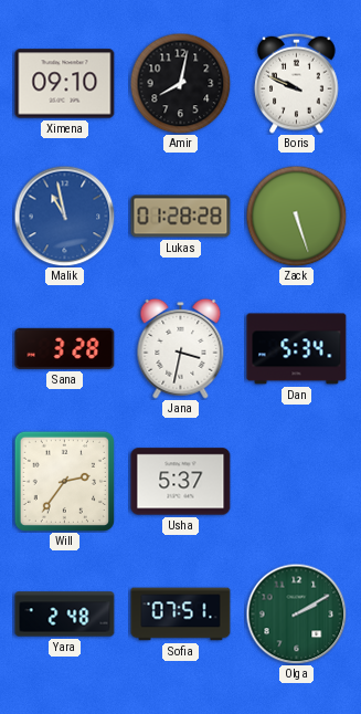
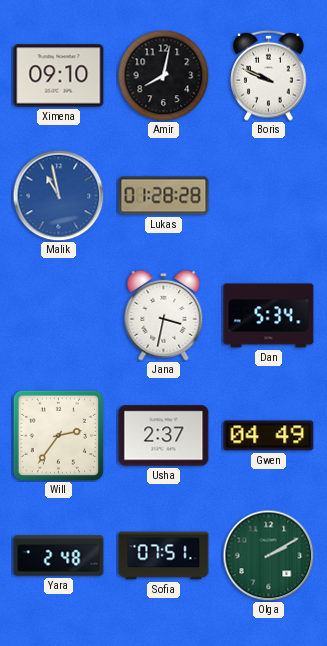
Zack: 5:27 -> none
Sana: 3:28 -> none
Usha: 5:37 -> 2:37
Gwen: none -> 04:49
